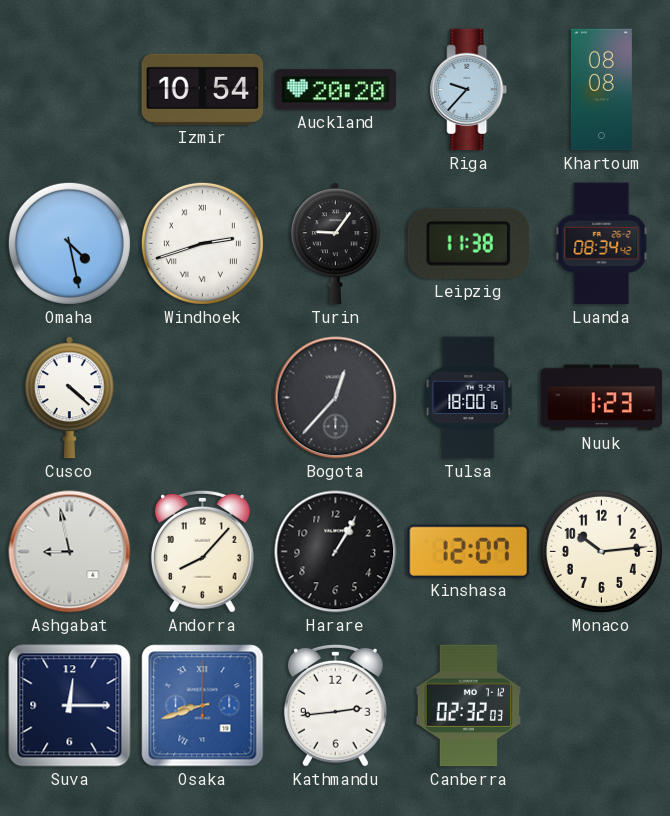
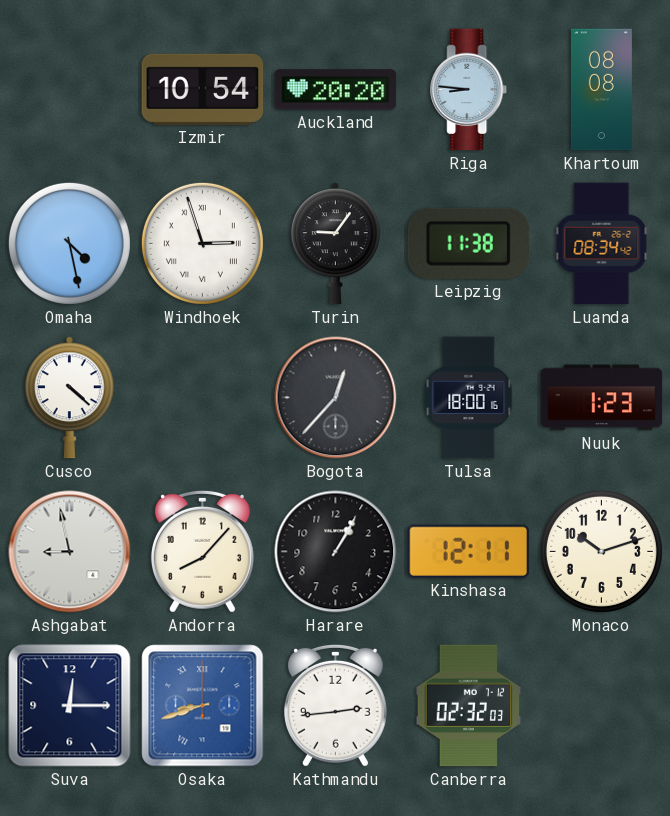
Riga: 9:37 -> 8:46
Windhoek: 2:42 -> 2:57
Kinshasa: 12:07 -> 12:11
Monaco: 10:14 -> 10:12
